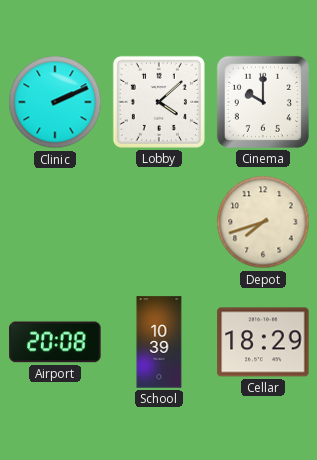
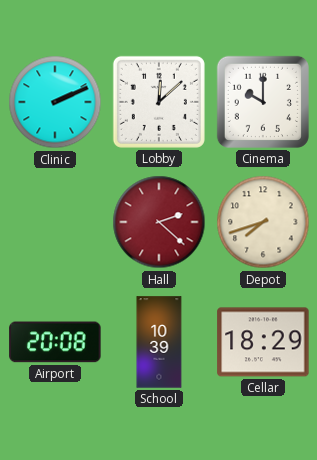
Lobby: 4:08 -> 12:08
Hall: none -> 2:22
